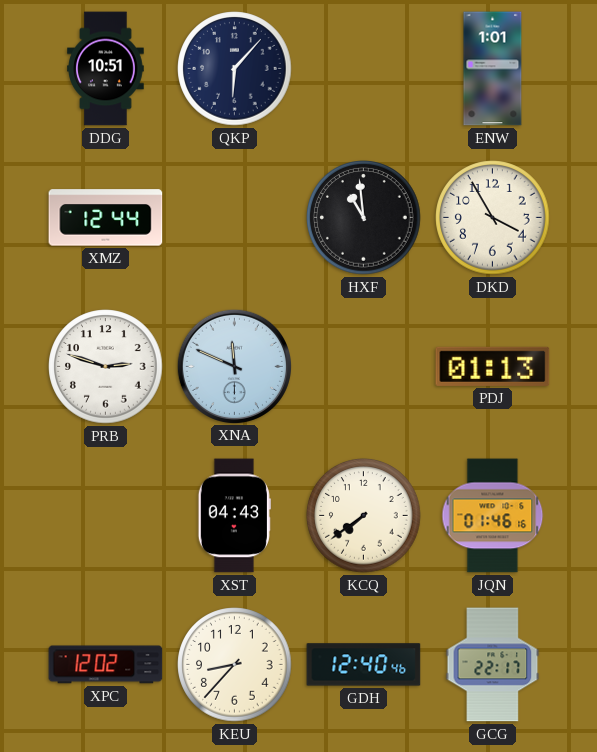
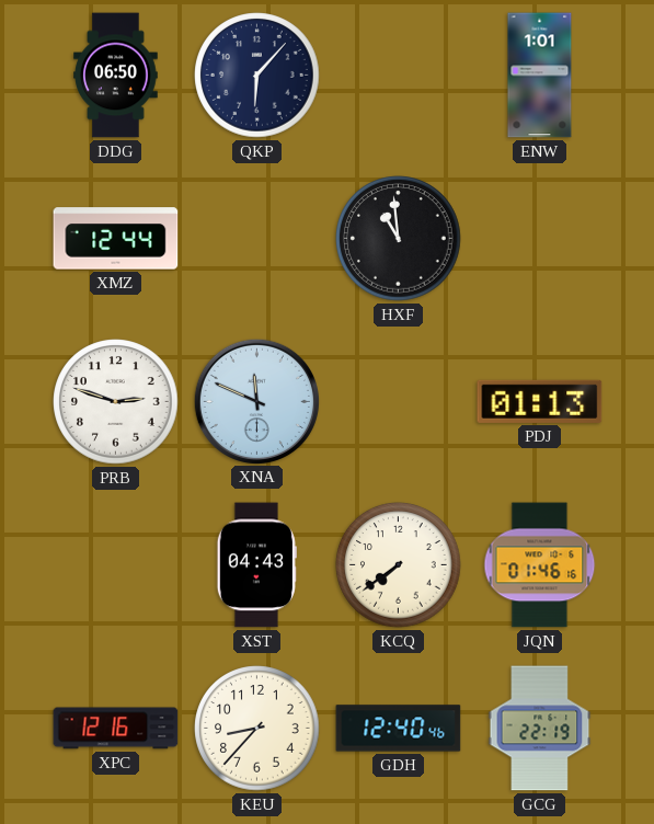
DDG: 10:51 -> 06:50
DKD: 3:55 -> none
XPC: 12:02 -> 12:16
GCG: 22:17 -> 22:19
